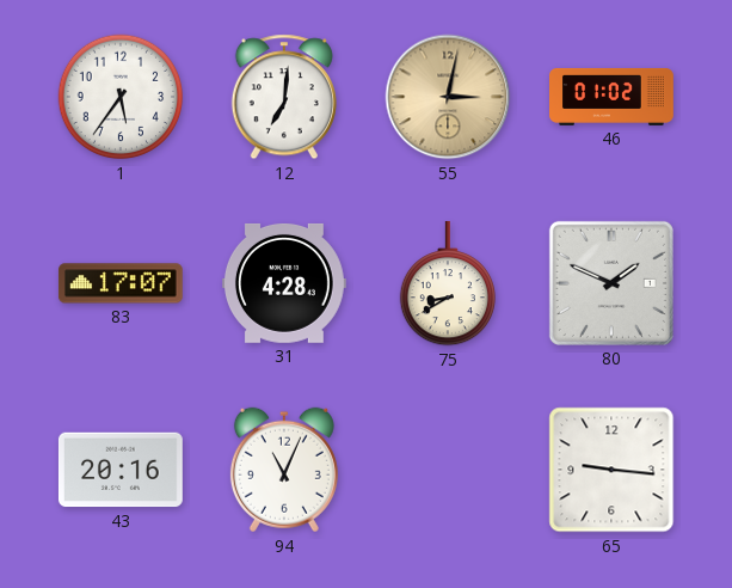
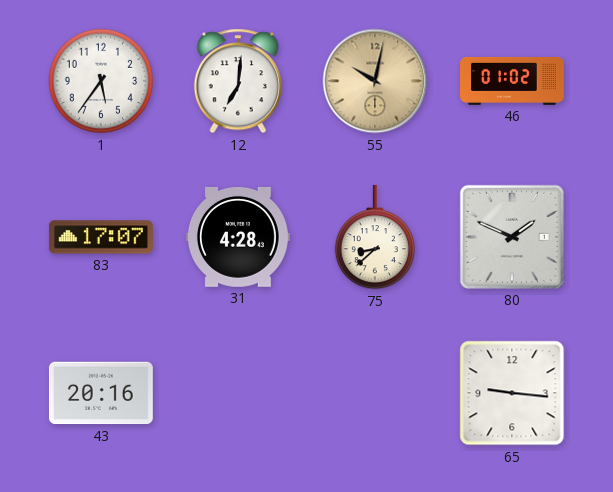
55: 3:02 -> 10:02
75: 8:40 -> 8:38
94: 11:04 -> none
